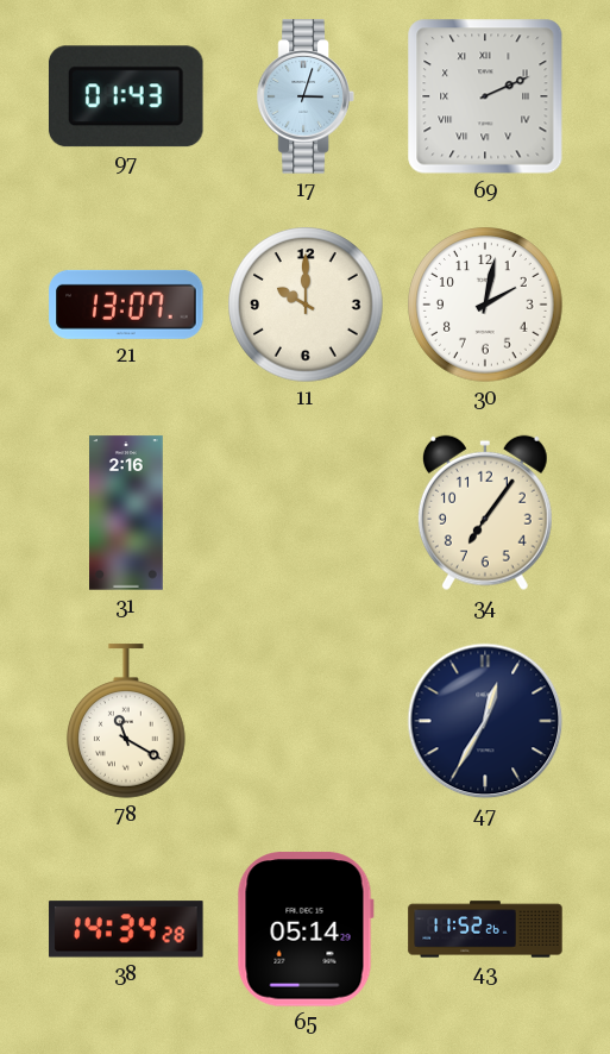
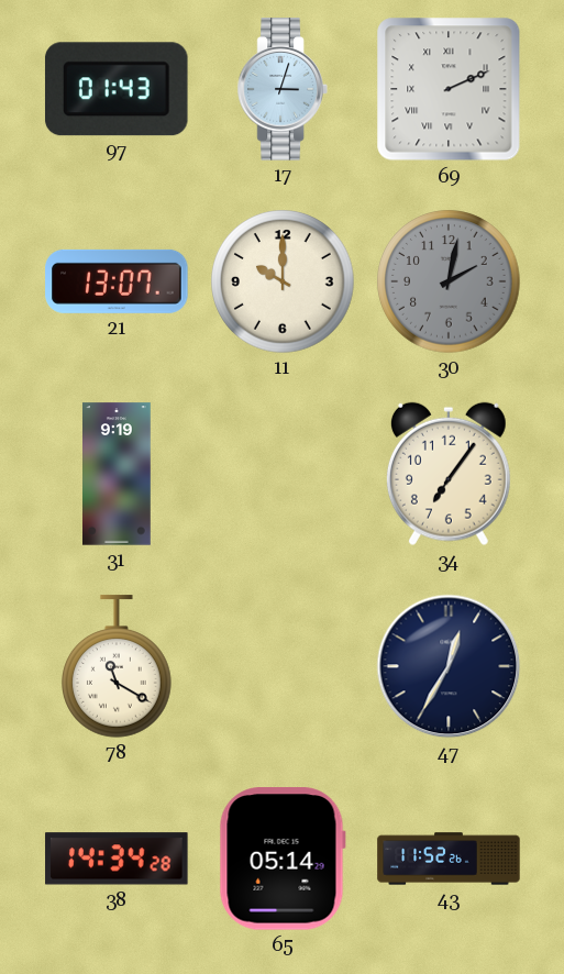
30 dial: white -> grey
31: 2:16 -> 9:19
